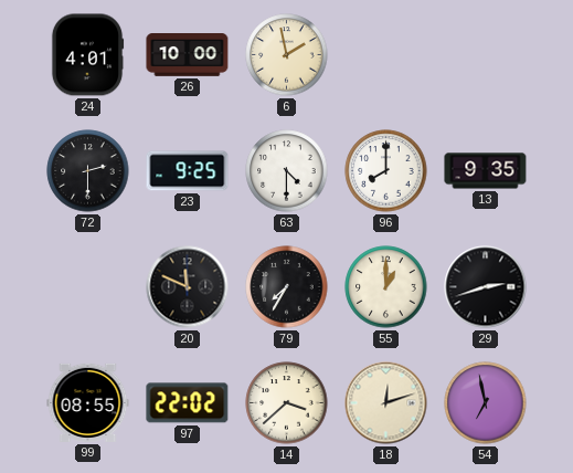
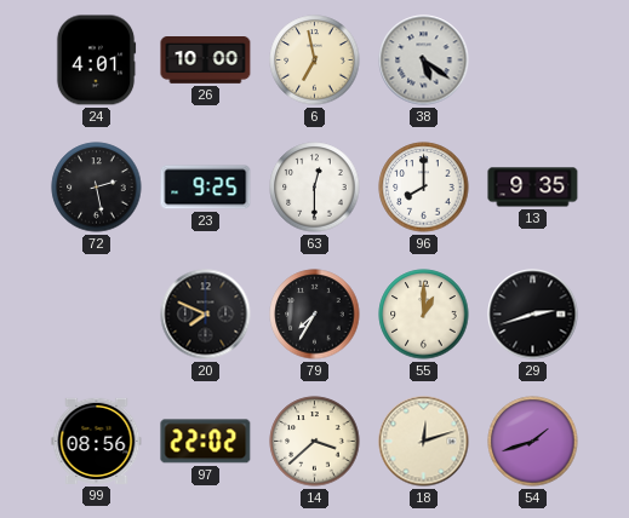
6: 1:58 -> 6:58
38: none -> 5:21
72: 2:30 -> 2:28
63: 4:30 -> 12:30
20: 11:49 -> 7:49
99: 08:55 -> 08:56
54: 6:58 -> 1:42
